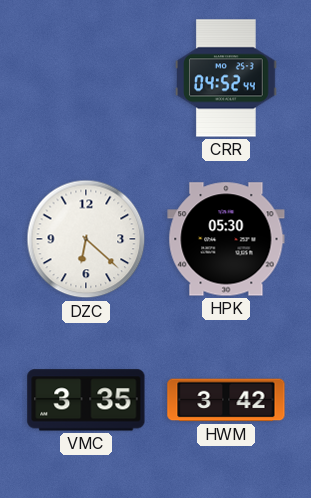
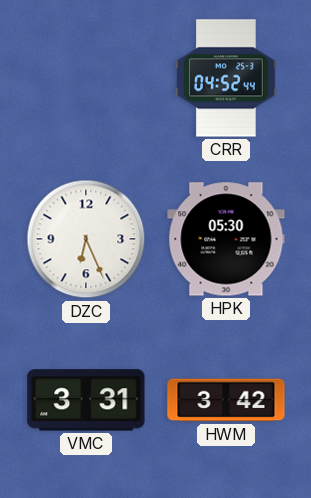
DZC: 6:22 -> 6:26
VMC: 3:35 -> 3:31
